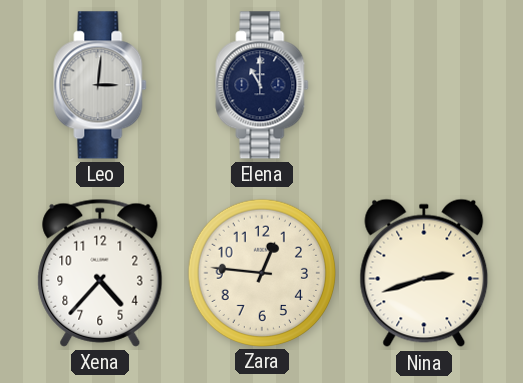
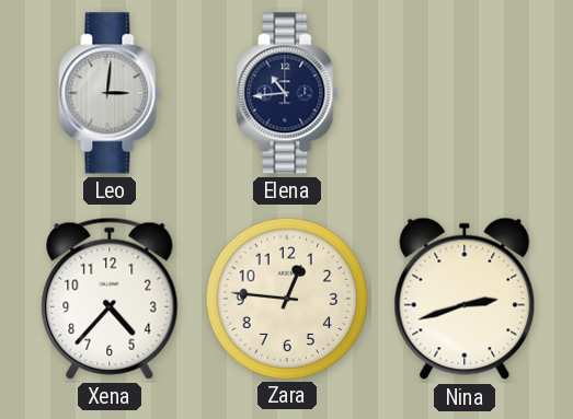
Elena: 11:00 -> 10:44
